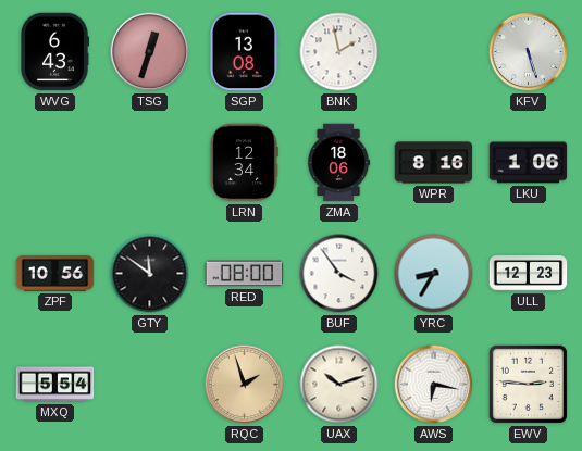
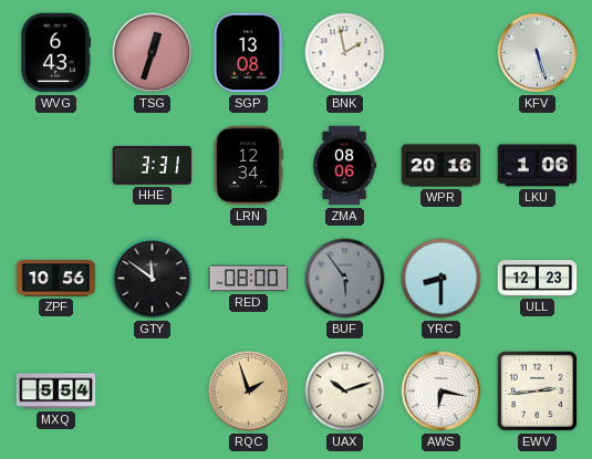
HHE: none -> 3:31
ZMA: 18:06 -> 08:06
WPR: 8:16 -> 20:16
BUF: 3:54 -> 5:54
BUF dial: white -> grey
YRC: 8:35 -> 8:30
EWV: 2:46 -> 2:44
